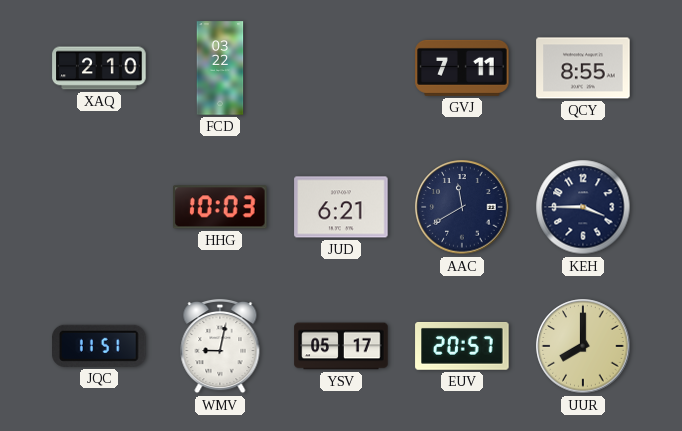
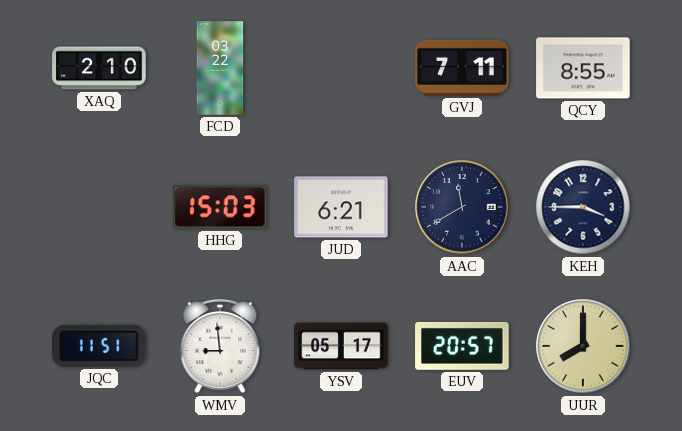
HHG: 10:03 -> 15:03
WMV: 9:02 -> 8:59
